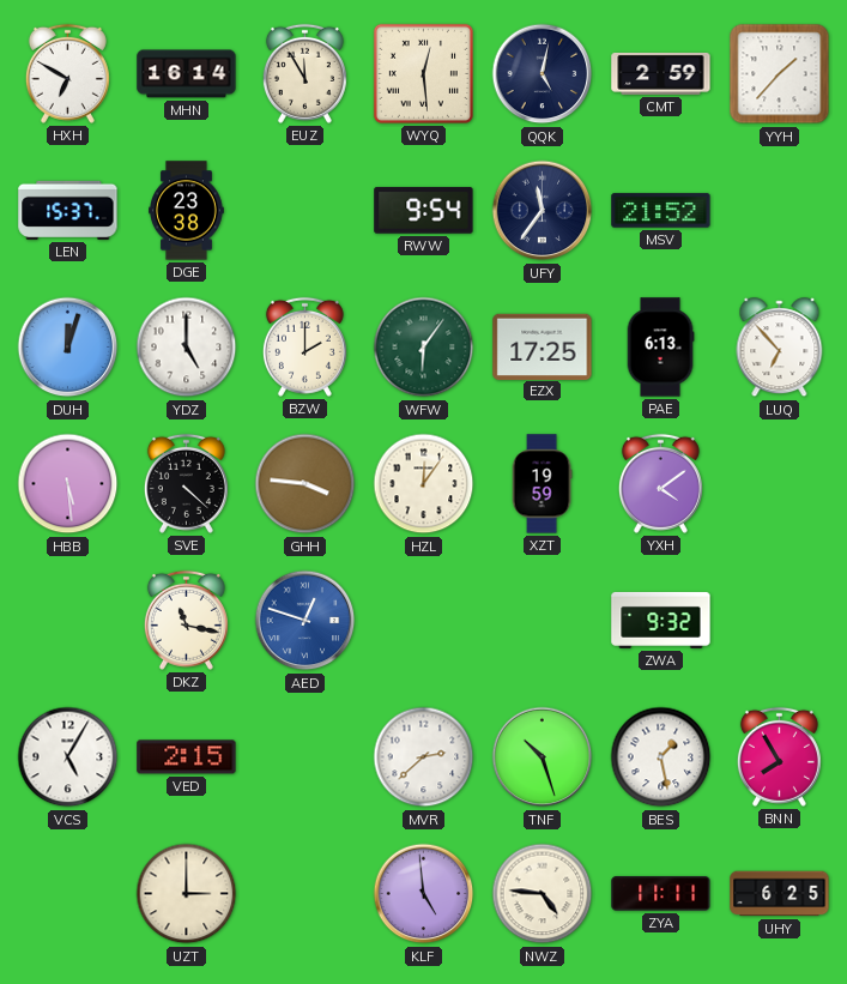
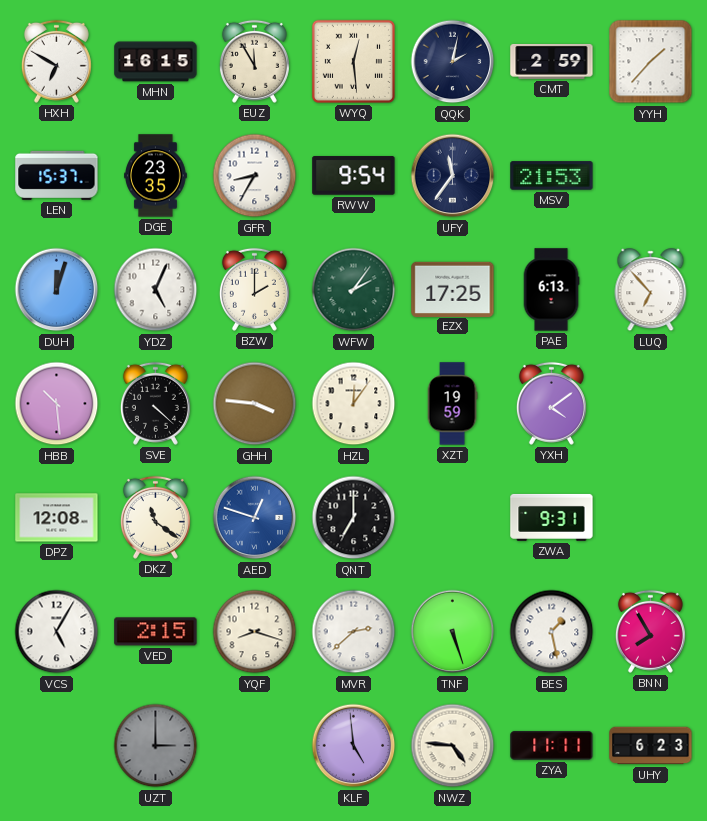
MHN: 16:14 -> 16:15
QQK: 5:02 -> 2:02
DGE: 23:38 -> 23:35
GFR: none -> 8:35
MSV: 21:52 -> 21:53
YDZ: 5:00 -> 5:04
WFW: 6:06 -> 2:06
HBB: 5:29 -> 10:29
DPZ: none -> 12:08
DKZ: 11:17 -> 11:21
QNT: none -> 7:00
ZWA: 9:32 -> 9:31
YQF: none -> 8:18
TNF: 10:27 -> 5:27
UZT dial: cream -> grey
UHY: 6:25 -> 6:23
